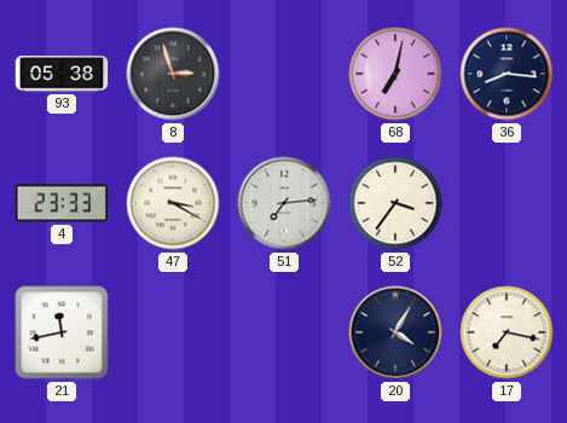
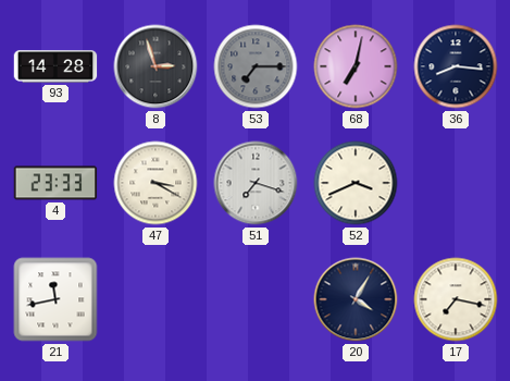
93: 05:38 -> 14:28
53: none -> 7:15
51: 7:14 -> 7:18
52: 3:36 -> 3:41
